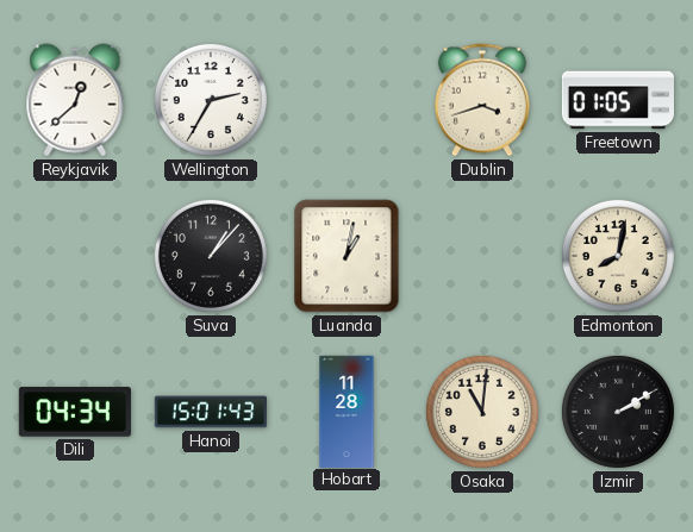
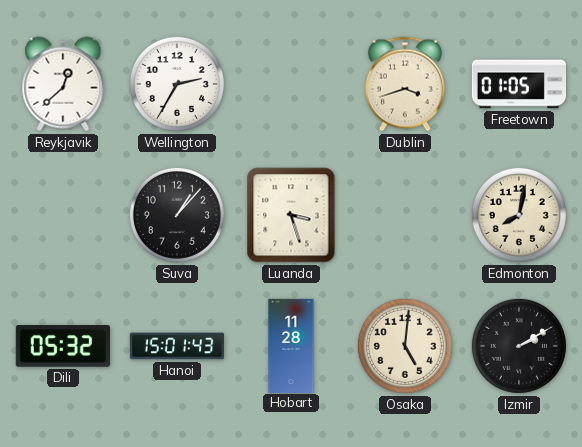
Luanda: 1:02 -> 3:27
Dili: 04:34 -> 05:32
Osaka: 11:01 -> 5:01
